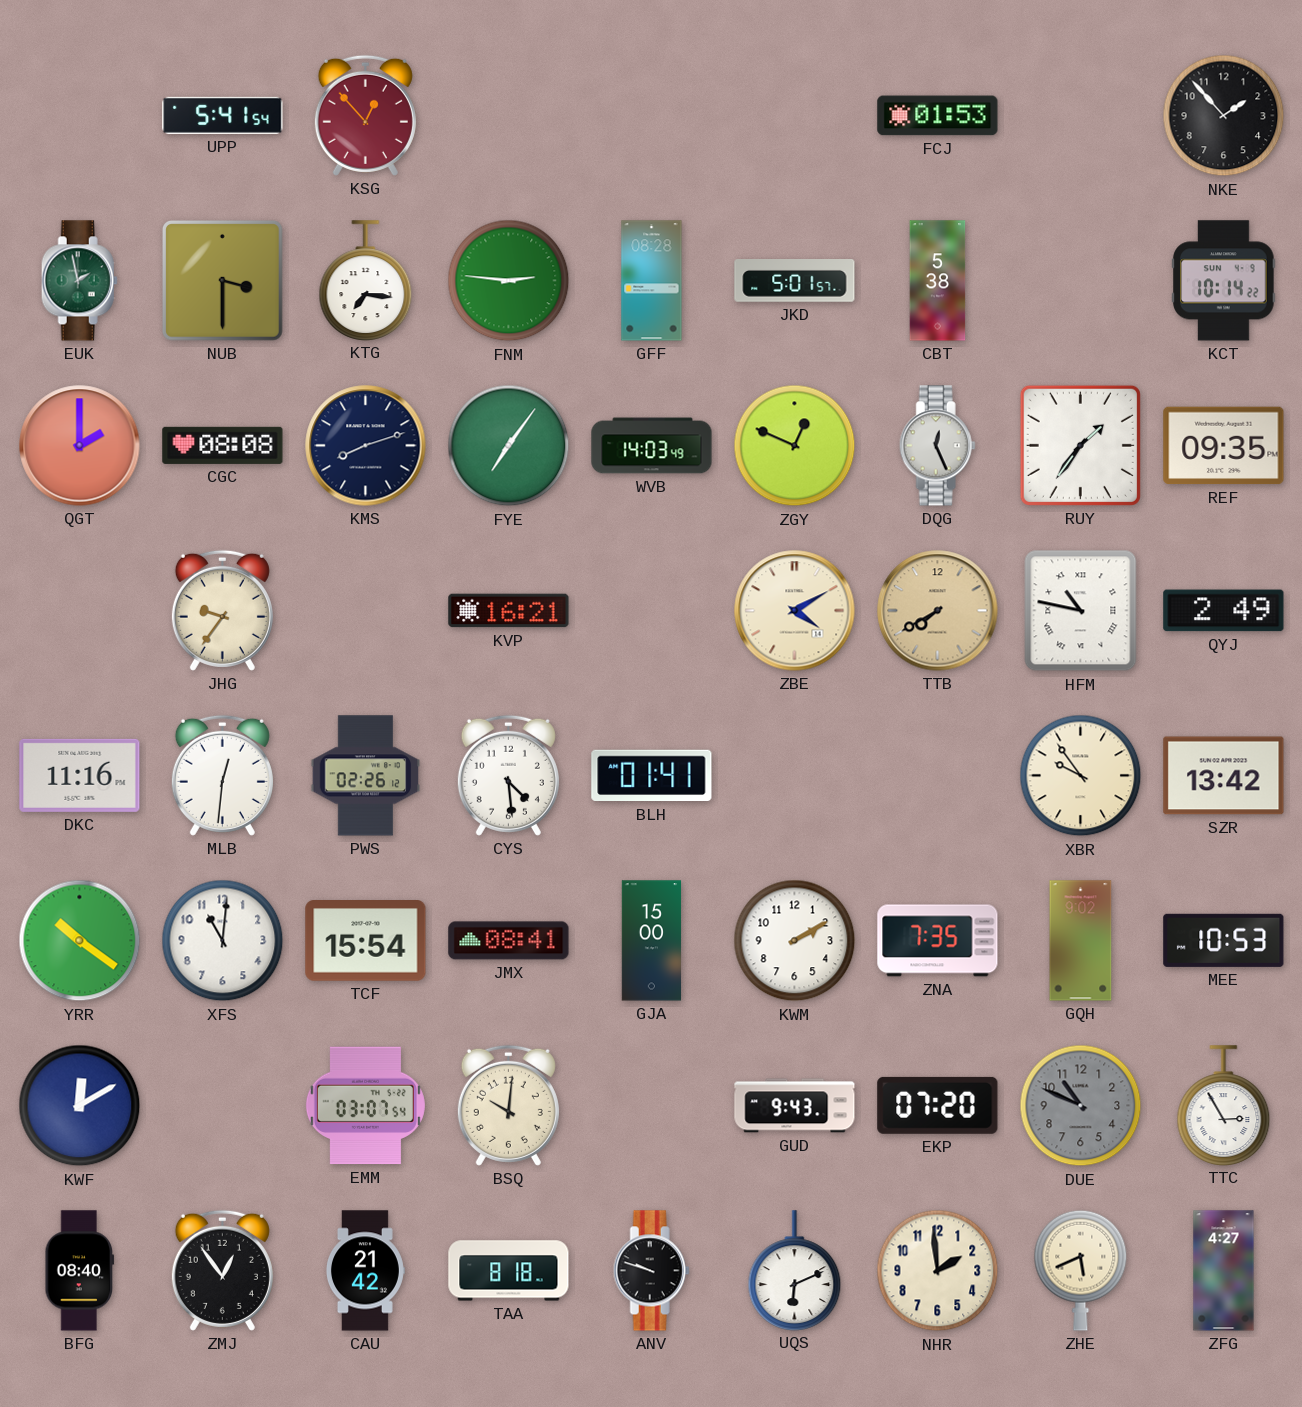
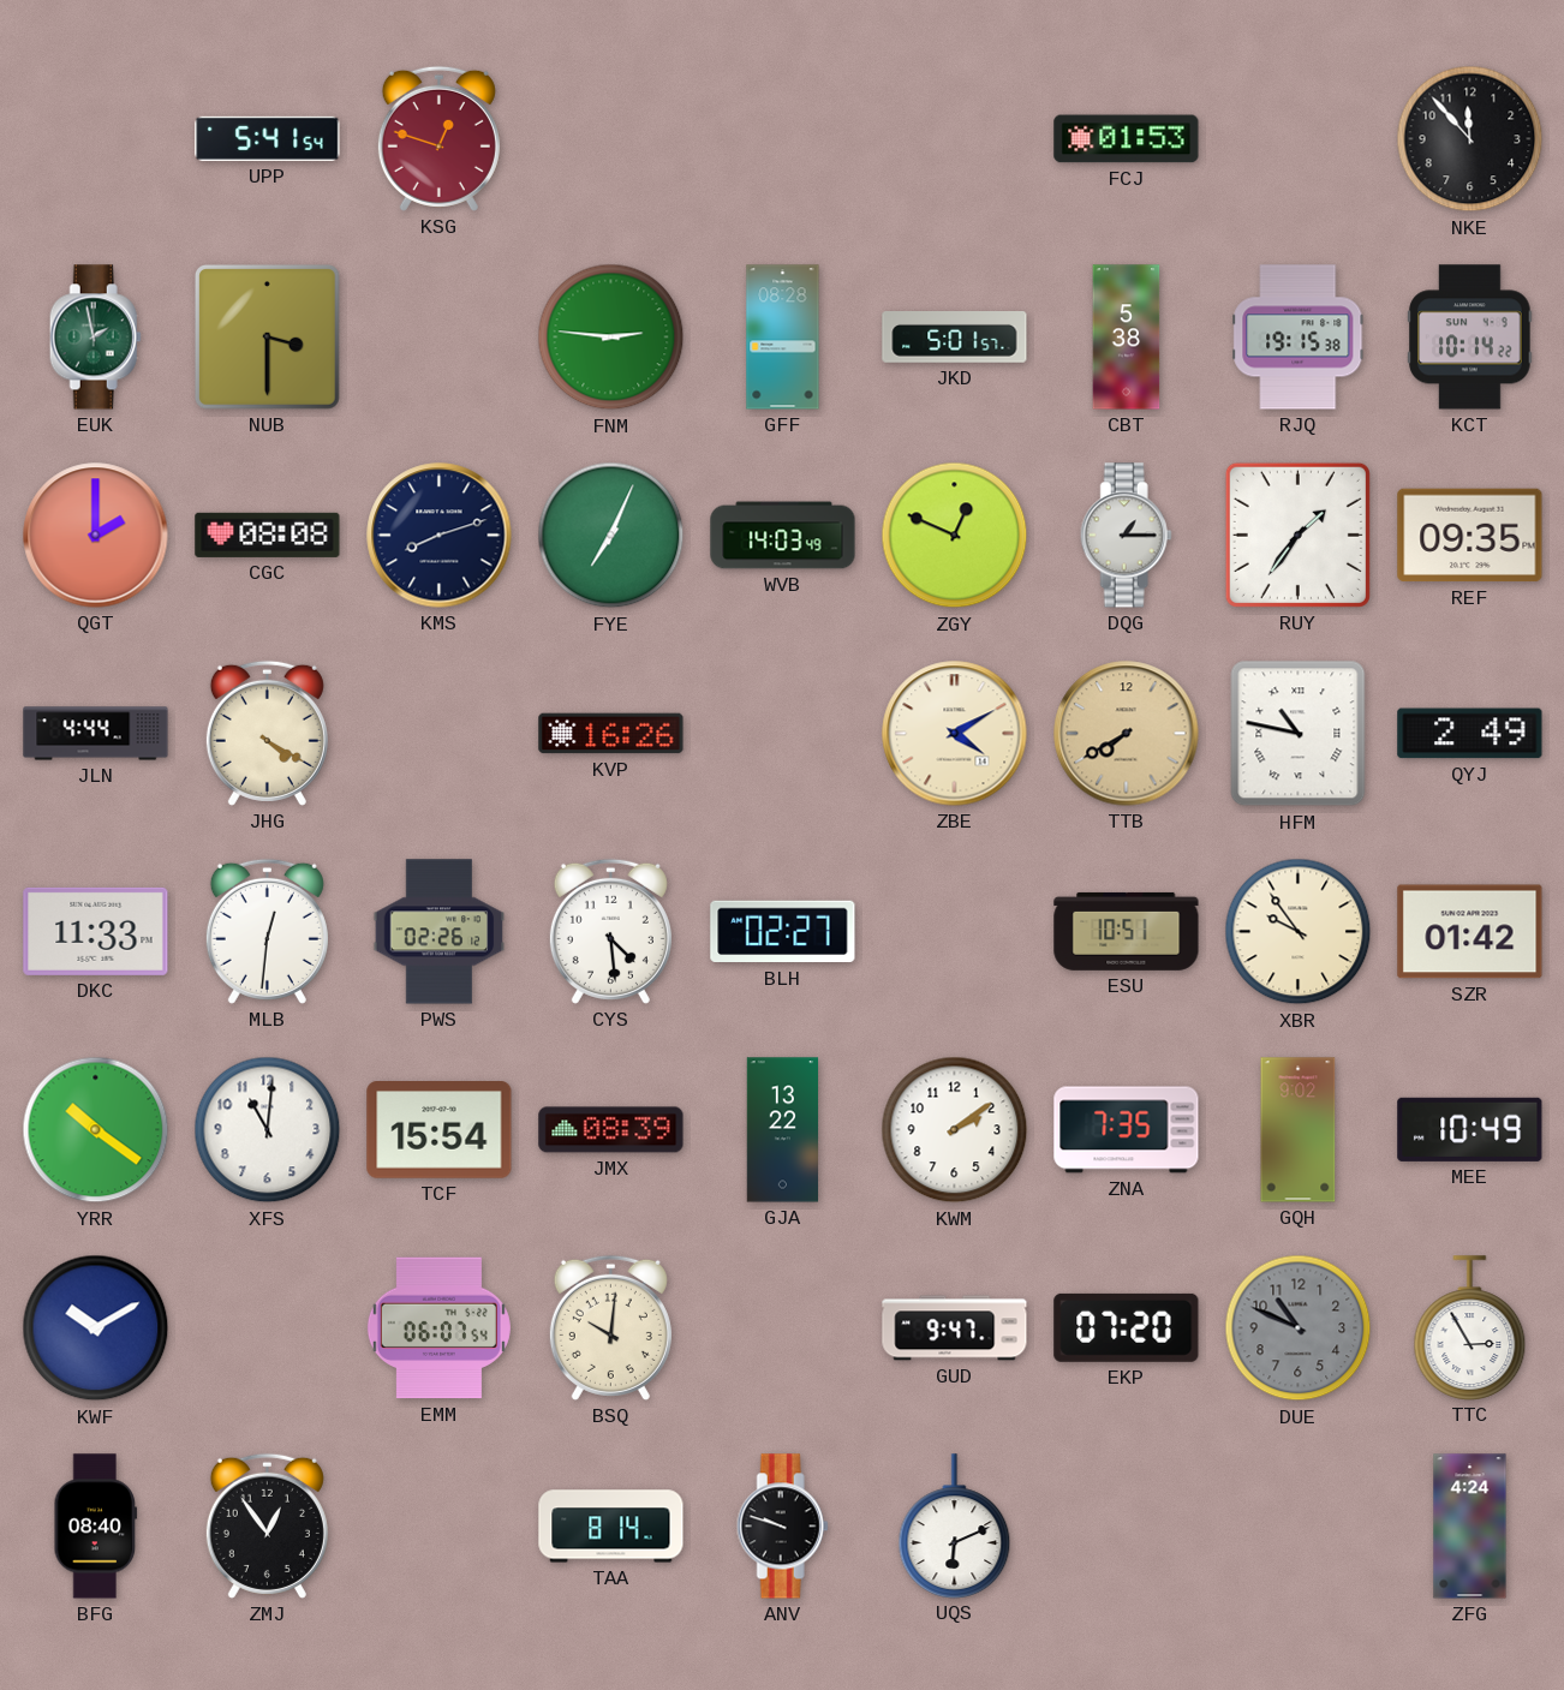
KSG: 12:53 -> 12:48
NKE: 1:53 -> 11:53
KTG: 7:16 -> none
RJQ: none -> 19:15
FYE: 7:06 -> 7:04
DQG: 12:26 -> 1:15
JLN: none -> 4:44
JHG: 9:36 -> 4:20
KVP: 16:21 -> 16:26
DKC: 11:16 -> 11:33
BLH: 01:41 -> 02:27
ESU: none -> 10:51
SZR: 13:42 -> 01:42
JMX: 08:41 -> 08:39
GJA: 15:00 -> 13:22
KWM: 2:10 -> 2:09
MEE: 10:53 -> 10:49
KWF: 12:10 -> 10:10
EMM: 03:07 -> 06:07
GUD: 9:43 -> 9:47
CAU: 21:42 -> none
TAA: 8:18 -> 8:14
NHR: 1:59 -> none
ZHE: 5:41 -> none
ZFG: 4:27 -> 4:24
